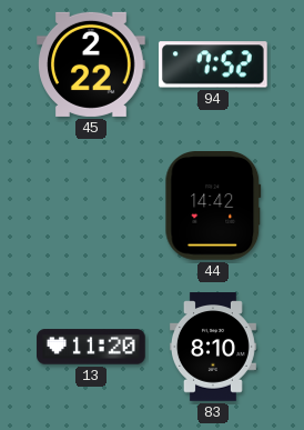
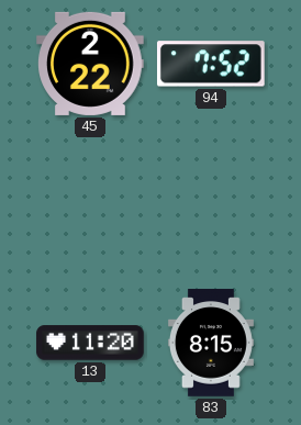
44: 14:42 -> none
83: 8:10 -> 8:15
